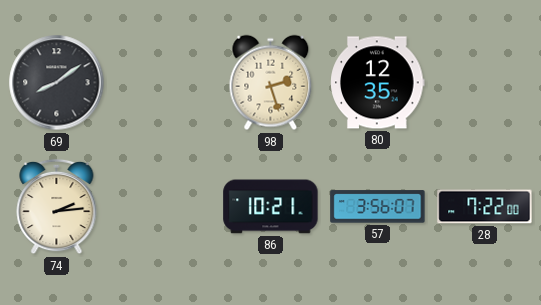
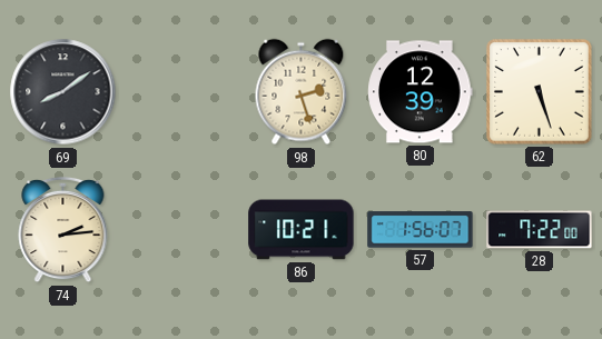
80: 12:35 -> 12:39
62: none -> 5:27
57: 3:56 -> 1:56
